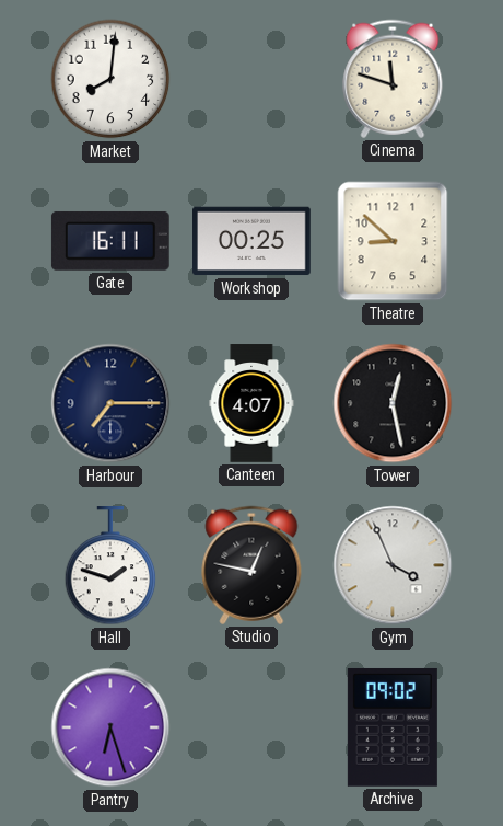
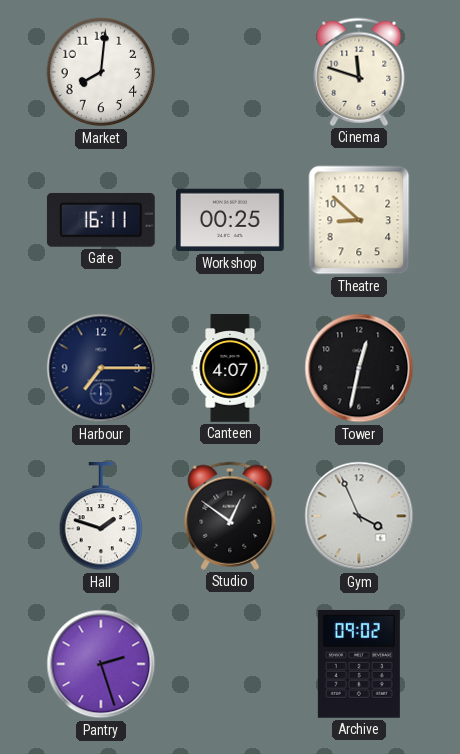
Tower: 12:28 -> 12:32
Studio: 12:47 -> 12:51
Pantry: 6:27 -> 2:27
